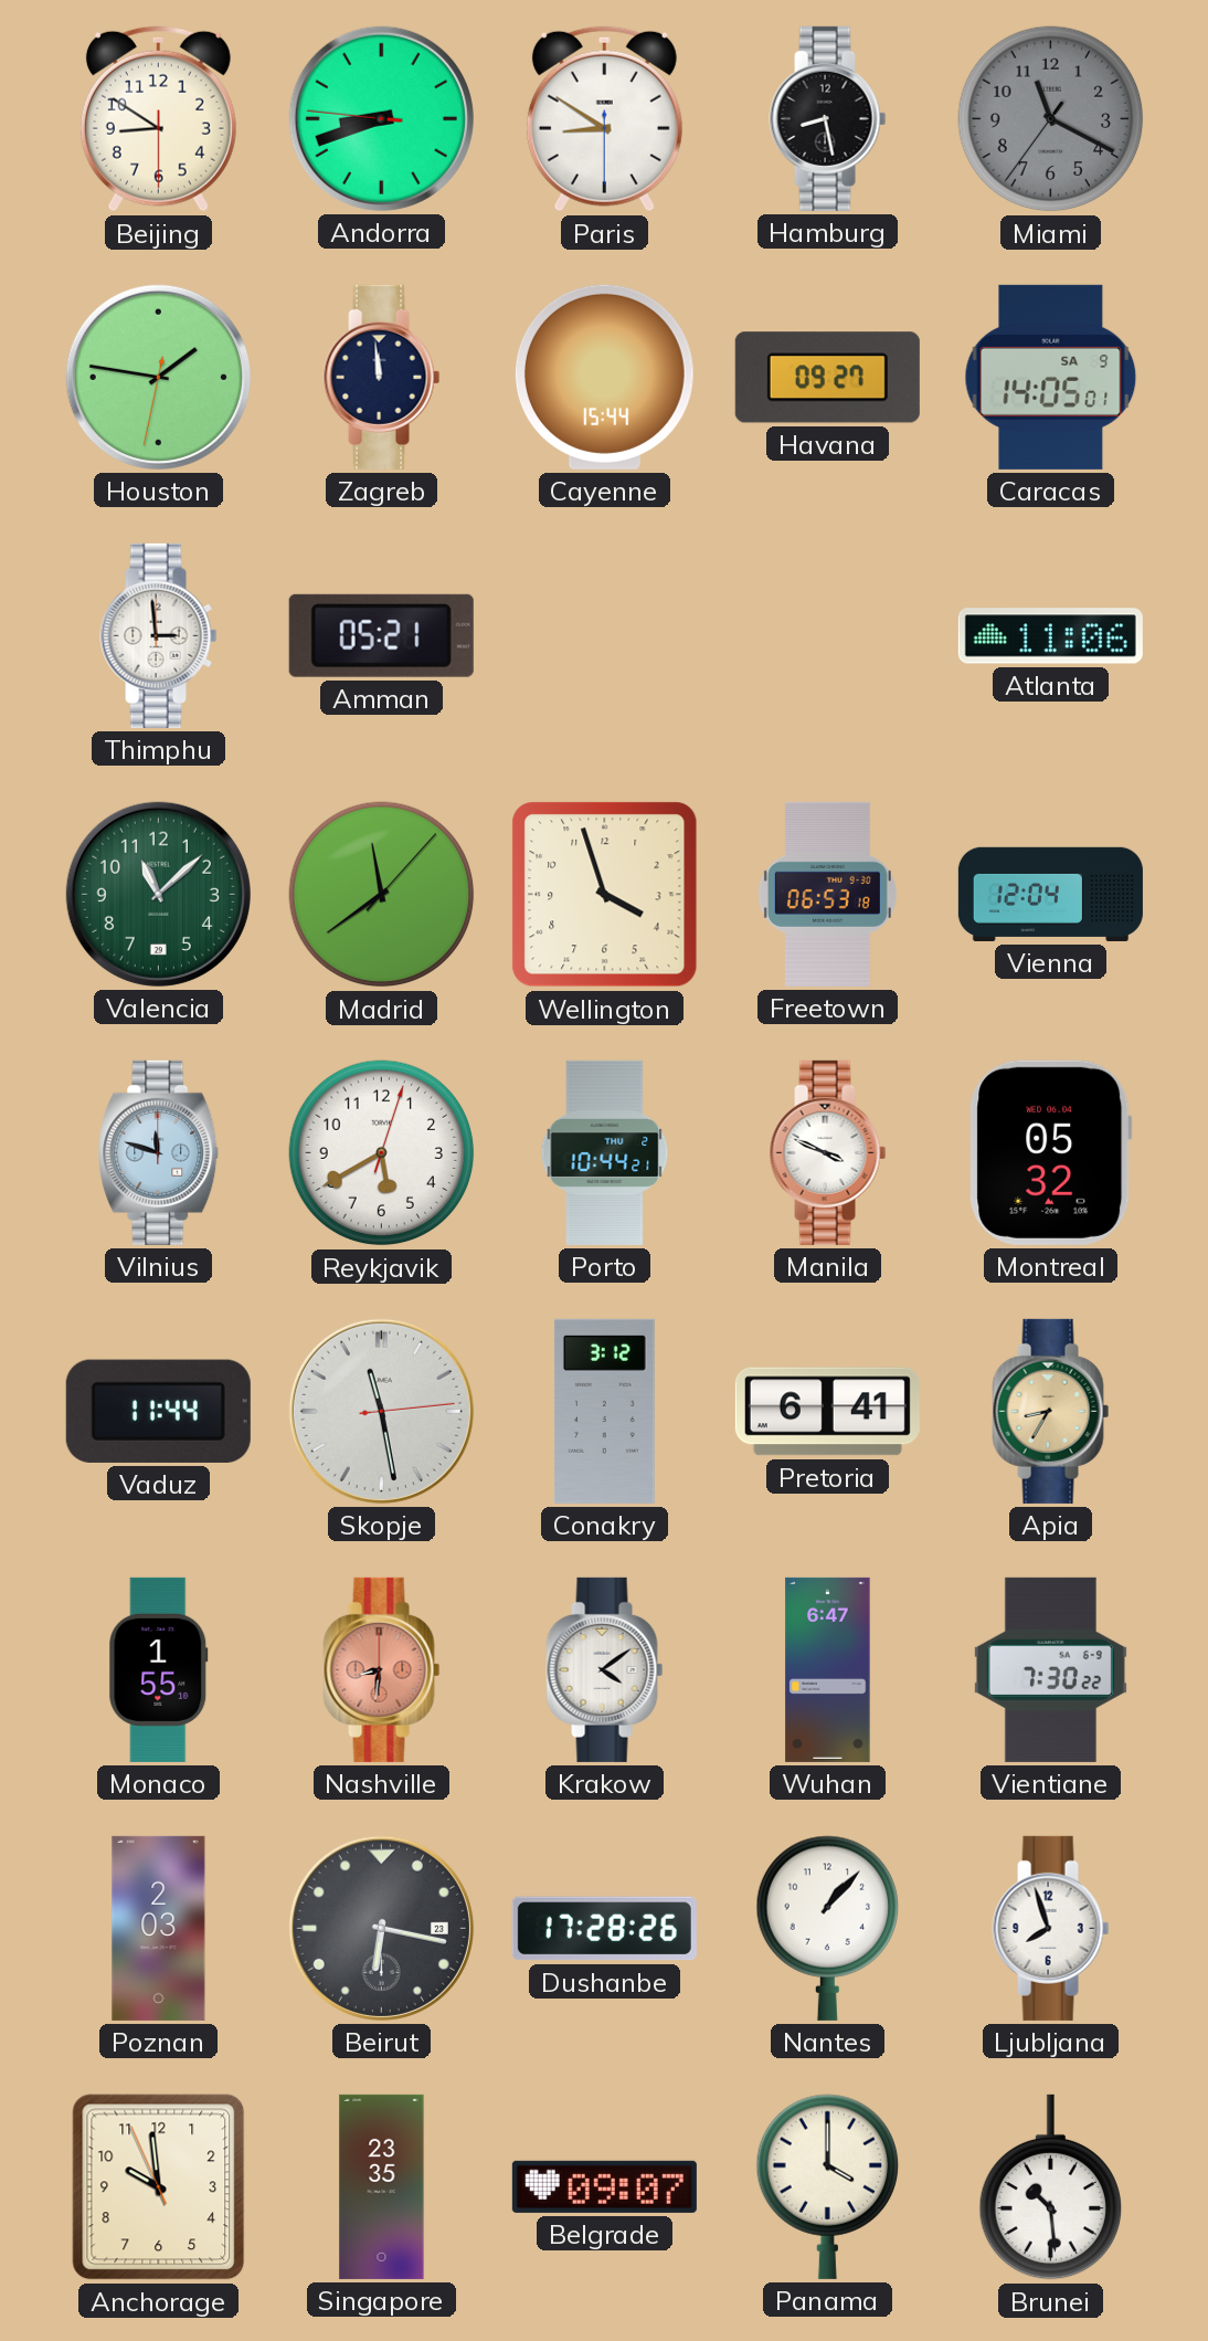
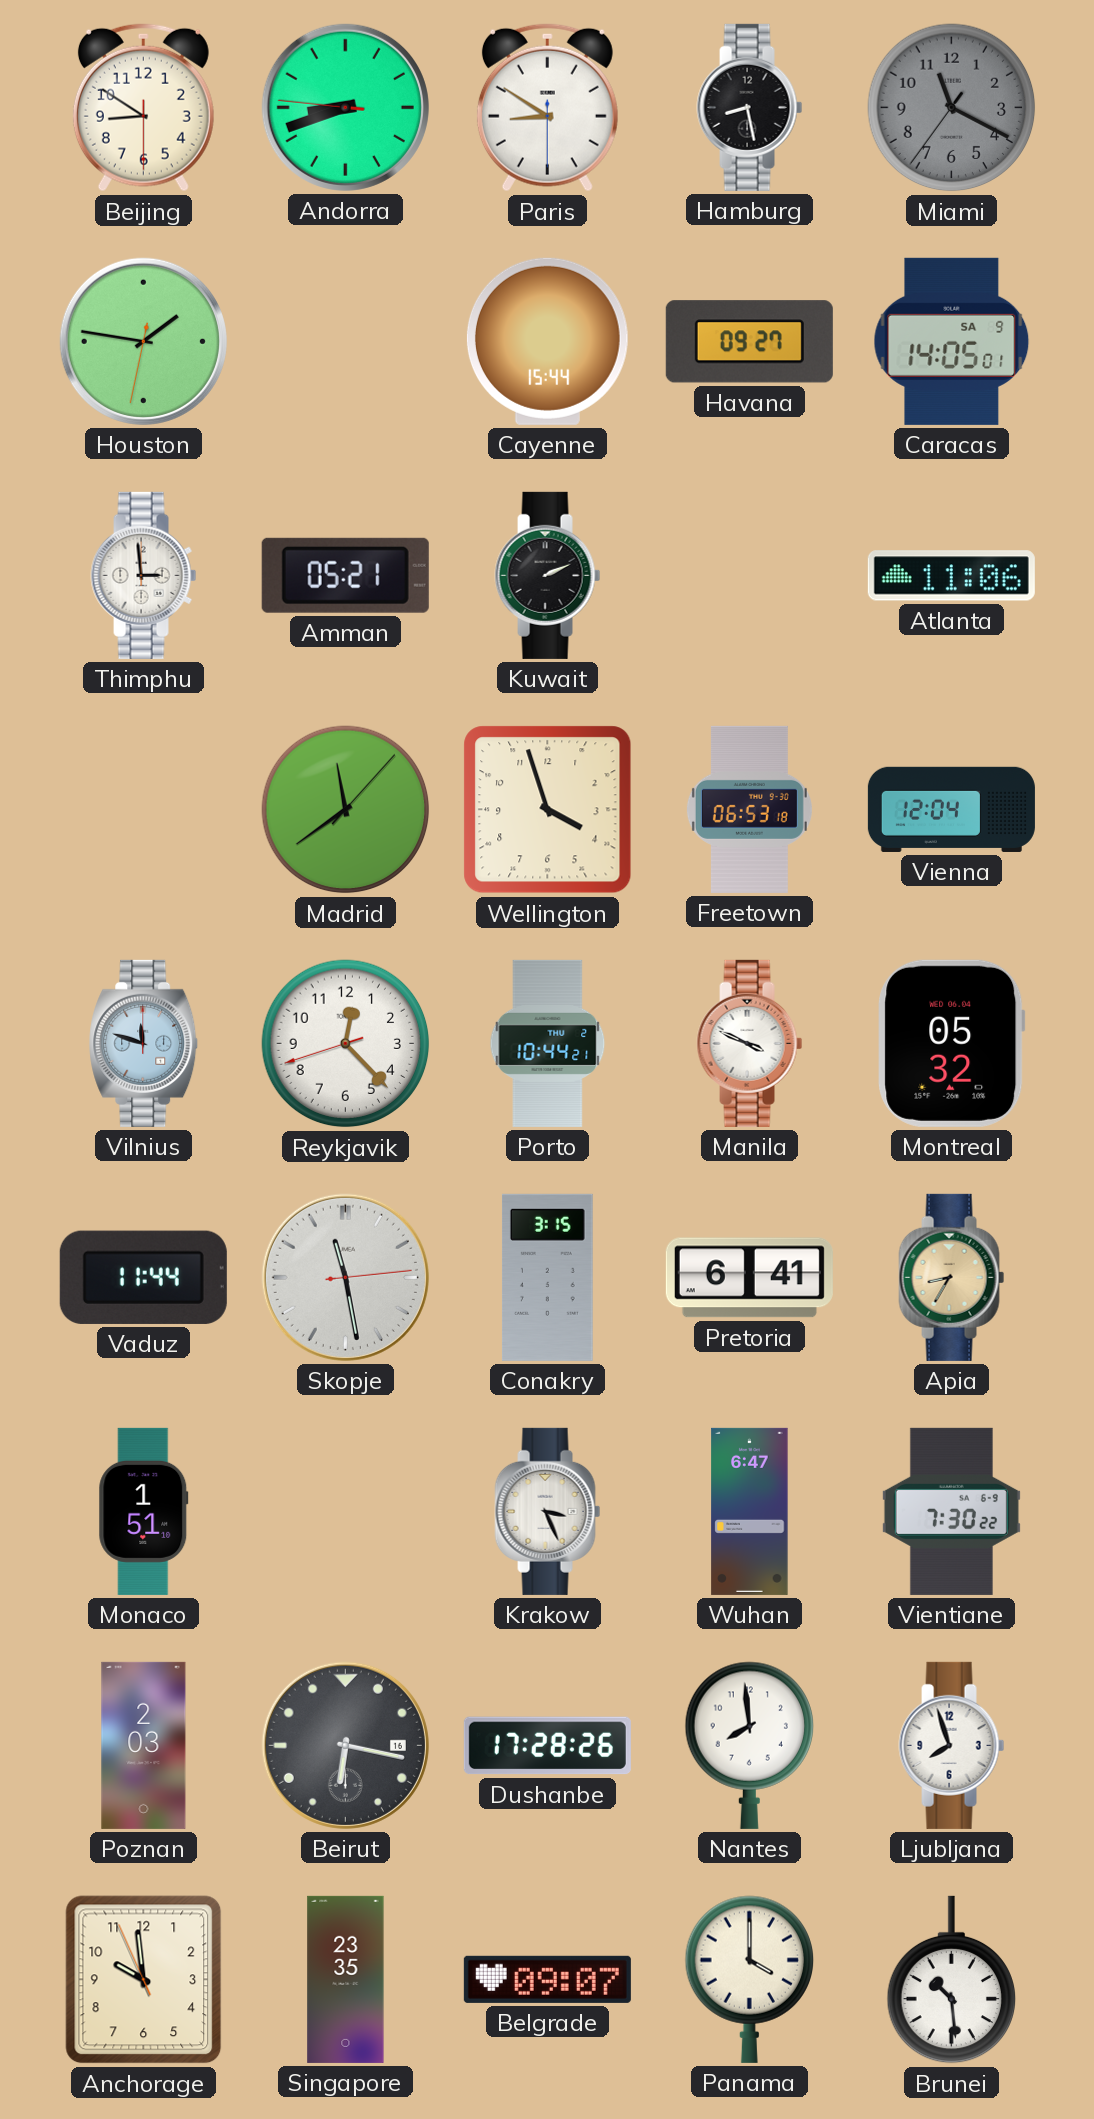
Zagreb: 11:59 -> none
Kuwait: none -> 2:11
Valencia: 11:08 -> none
Reykjavik: 5:40 -> 12:22
Conakry: 3:12 -> 3:15
Monaco: 1:55 -> 1:51
Nashville: 8:31 -> none
Krakow: 4:09 -> 3:26
Beirut date: 23 -> 16
Nantes: 1:07 -> 7:59
